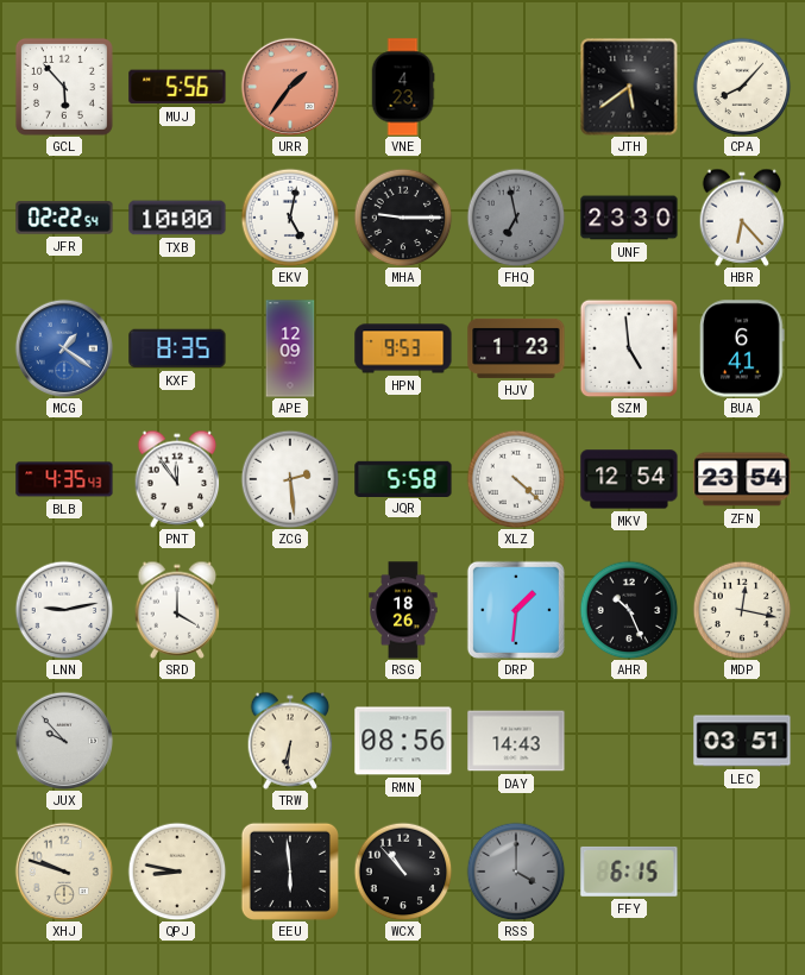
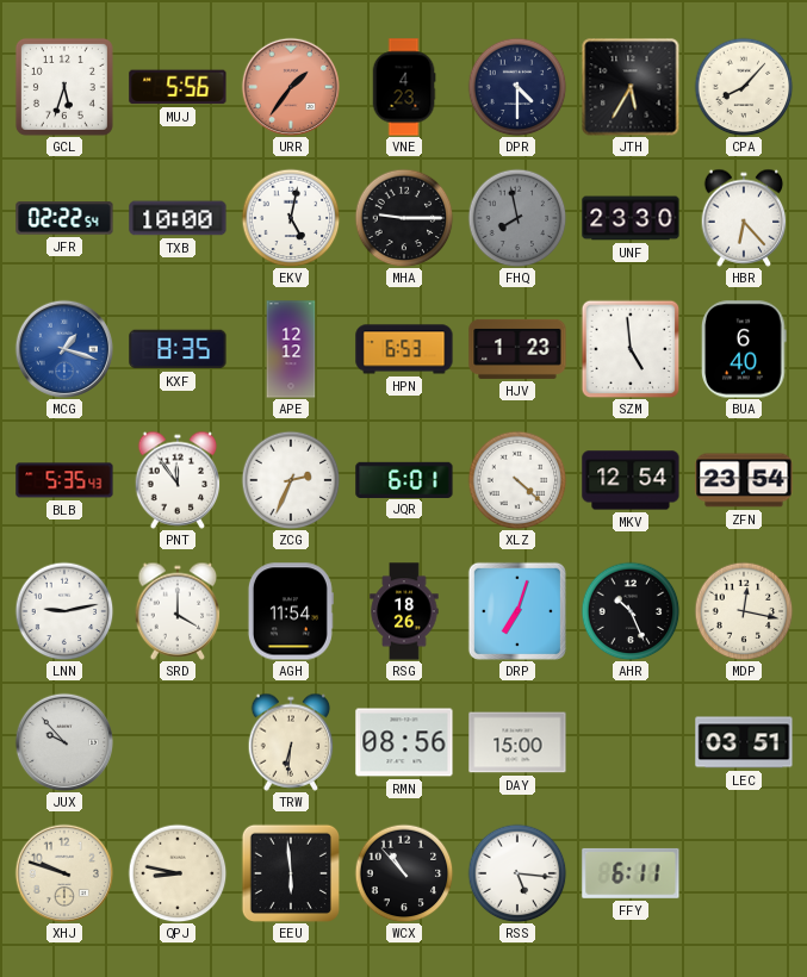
GCL: 5:53 -> 5:33
DPR: none -> 4:30
JTH: 5:39 -> 5:35
FHQ: 6:58 -> 7:58
MCG: 1:21 -> 1:18
APE: 12:09 -> 12:12
HPN: 9:53 -> 6:53
BUA: 6:41 -> 6:40
BLB: 4:35 -> 5:35
ZCG: 2:29 -> 2:34
JQR: 5:58 -> 6:01
AGH: none -> 11:54
DRP: 1:31 -> 7:03
DAY: 14:43 -> 15:00
RSS: 4:00 -> 5:16
RSS dial: grey -> white
FFY: 6:15 -> 6:11
